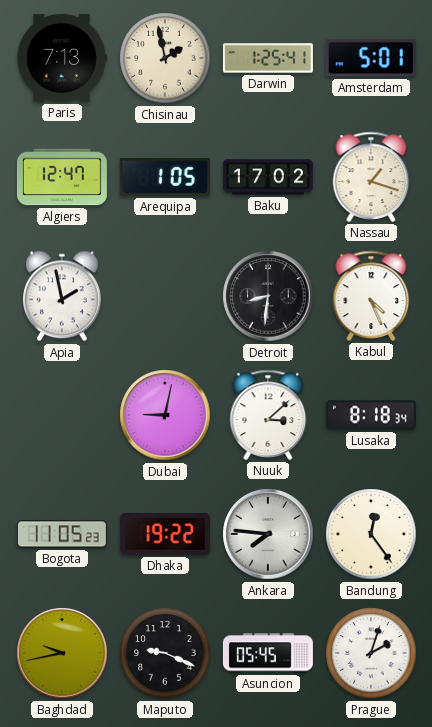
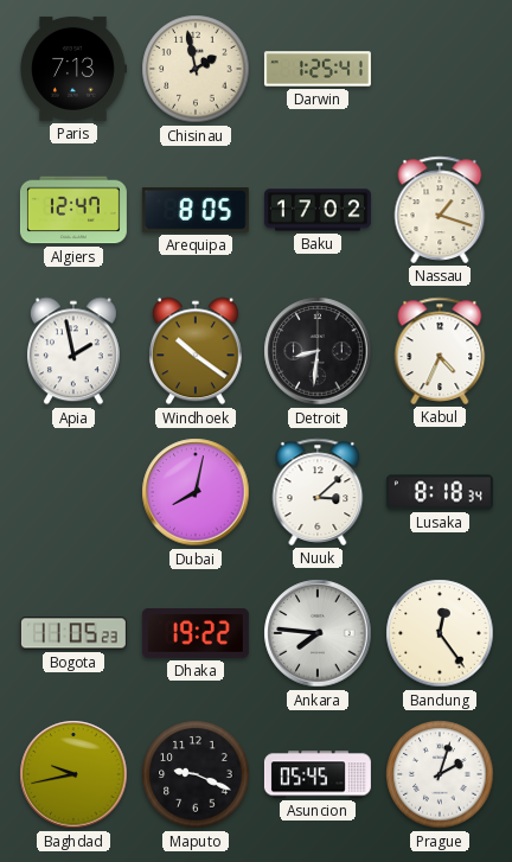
Amsterdam: 5:01 -> none
Arequipa: 1:05 -> 8:05
Windhoek: none -> 10:21
Kabul: 4:26 -> 4:34
Dubai: 9:02 -> 8:02
